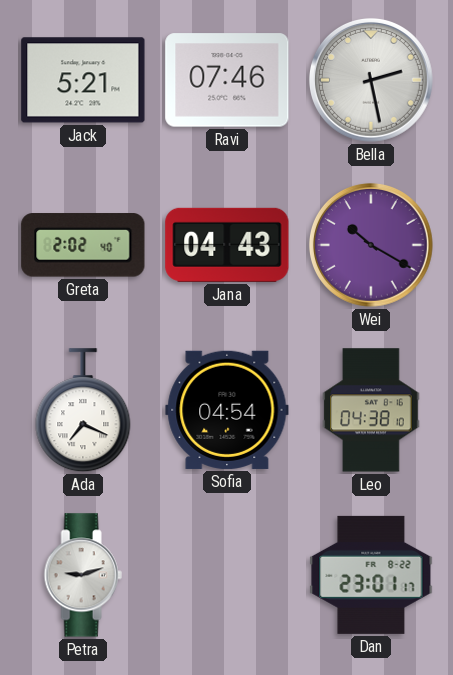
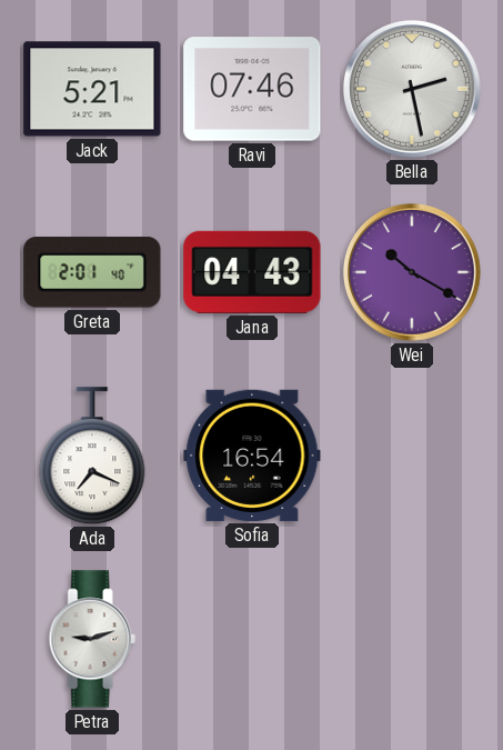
Greta: 2:02 -> 2:01
Sofia: 04:54 -> 16:54
Leo: 04:38 -> none
Dan: 23:01 -> none
